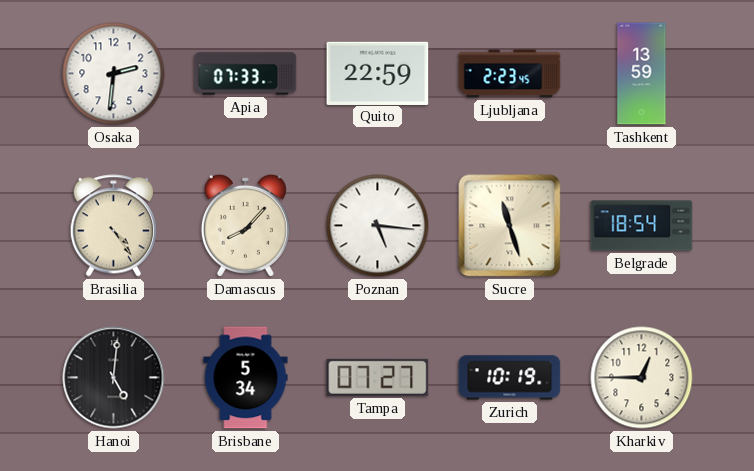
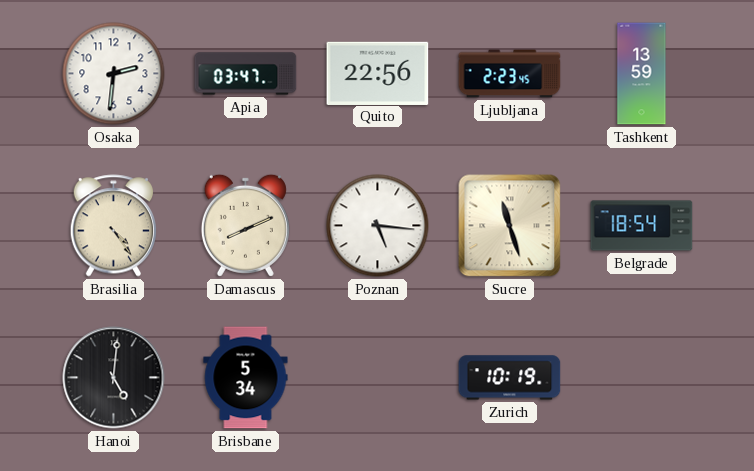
Apia: 07:33 -> 03:47
Quito: 22:59 -> 22:56
Damascus: 8:07 -> 8:11
Tampa: 07:27 -> none
Kharkiv: 12:45 -> none
